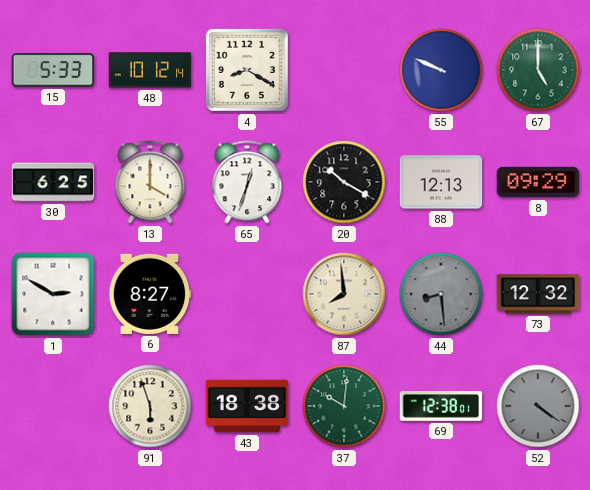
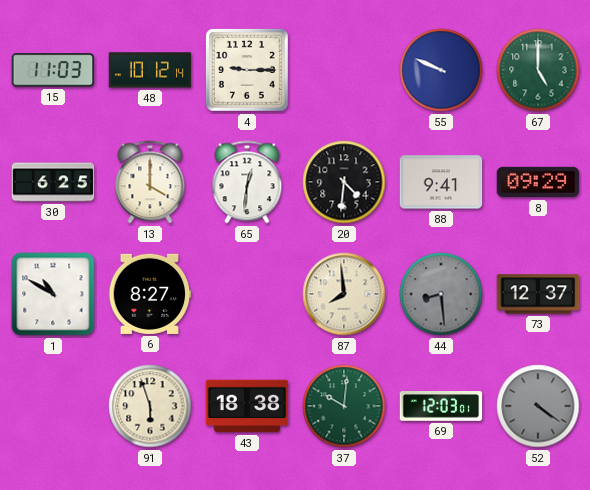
15: 5:33 -> 11:03
4: 8:20 -> 9:15
65: 12:33 -> 12:31
20: 10:20 -> 4:31
88: 12:13 -> 9:41
1: 2:50 -> 10:50
73: 12:32 -> 12:37
69: 12:38 -> 12:03
